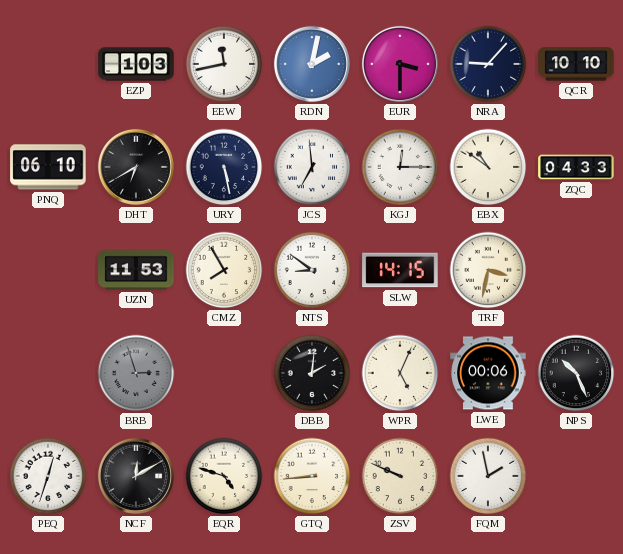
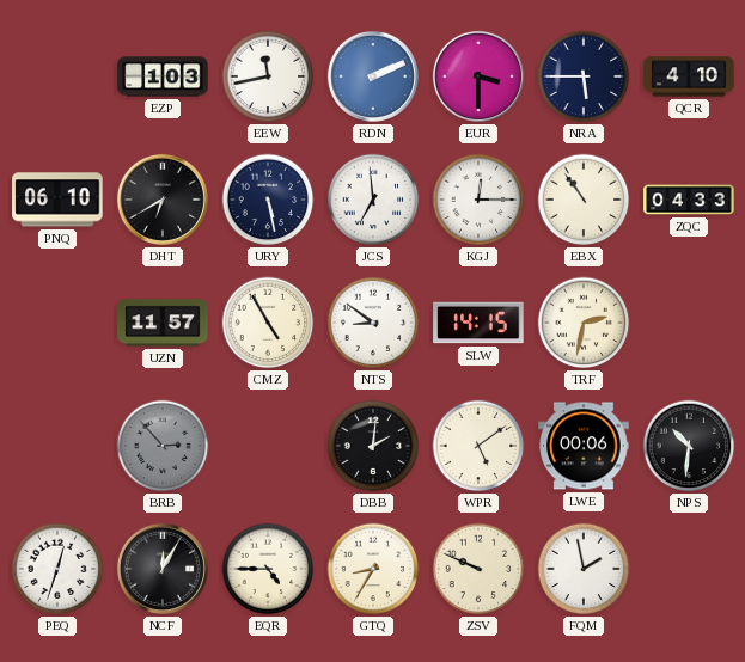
RDN: 2:02 -> 2:11
NRA: 9:07 -> 5:45
QCR: 10:10 -> 4:10
EBX: 10:51 -> 10:54
UZN: 11:53 -> 11:57
CMZ: 7:55 -> 4:55
TRF: 3:32 -> 2:32
BRB: 2:57 -> 2:53
WPR: 5:04 -> 5:09
NPS: 10:26 -> 10:31
NCF: 12:10 -> 12:05
EQR: 4:48 -> 4:45
GTQ: 8:44 -> 8:35
